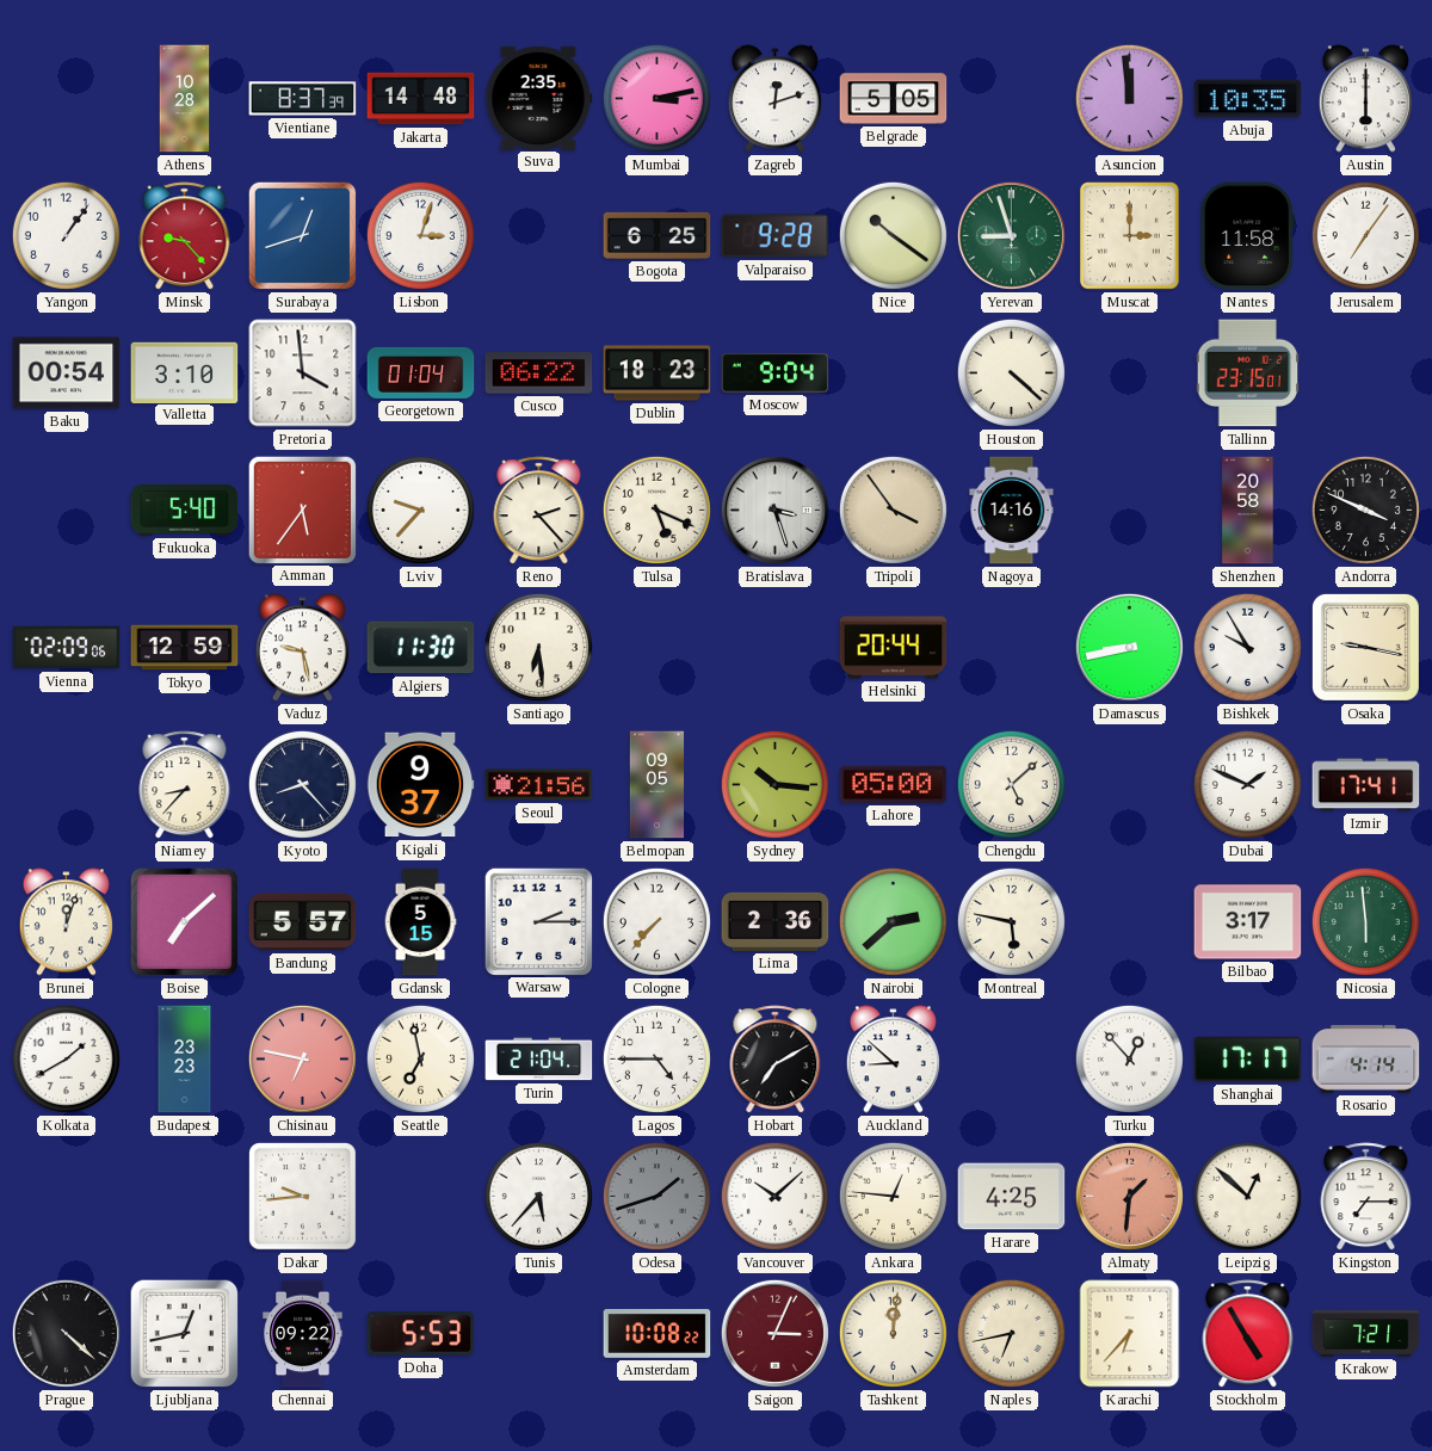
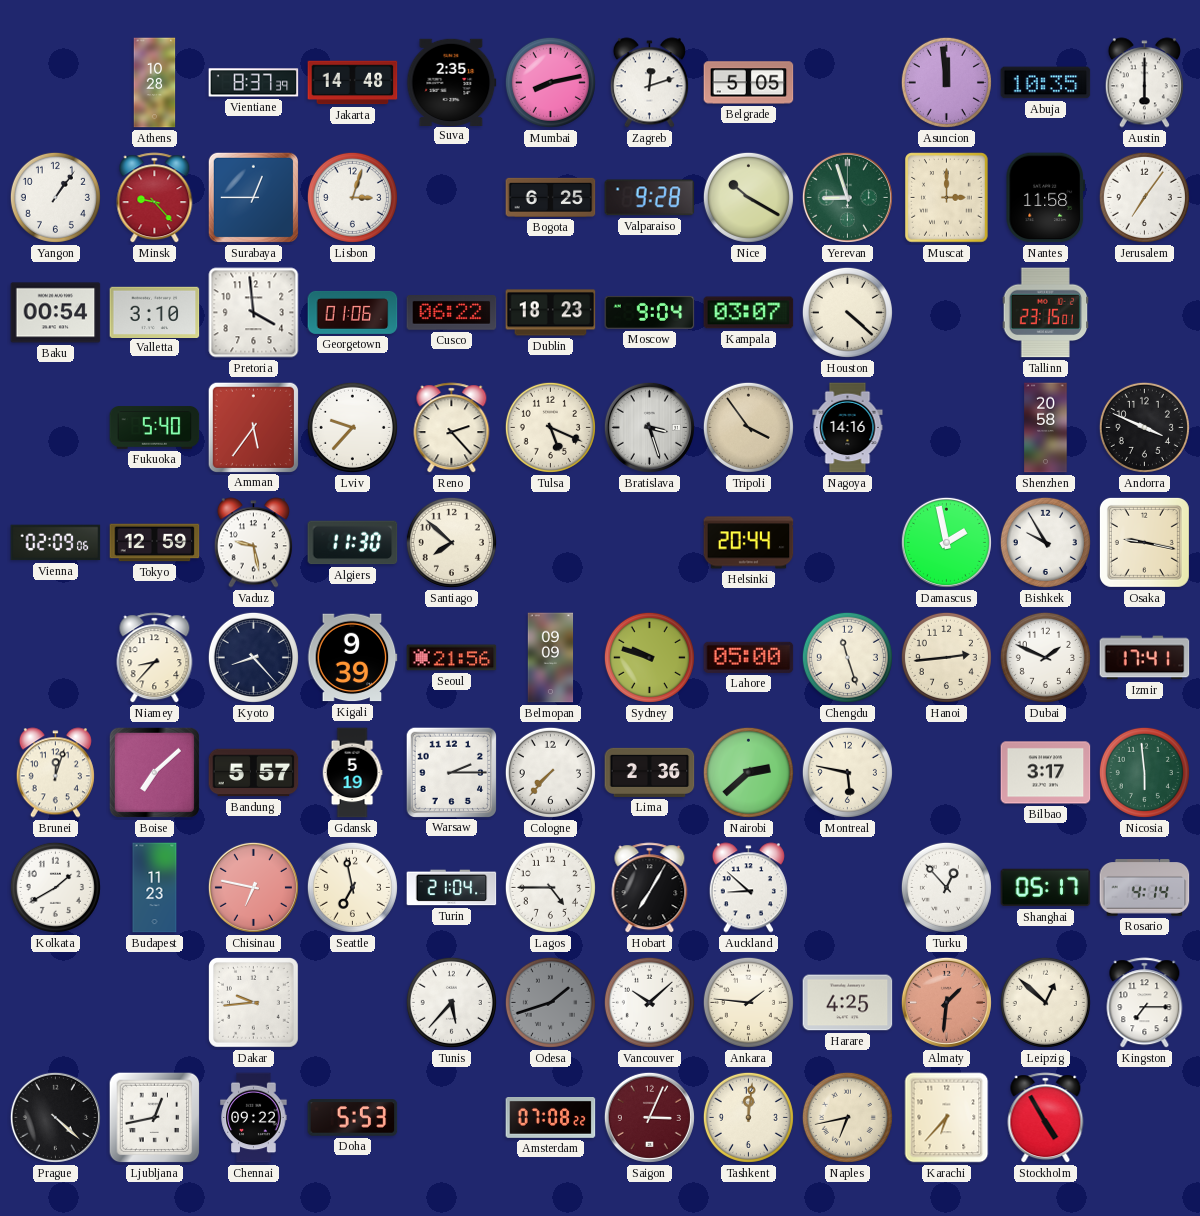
Mumbai: 3:13 -> 8:13
Surabaya: 12:42 -> 12:45
Nice: 10:21 -> 10:20
Georgetown: 01:04 -> 01:06
Kampala: none -> 03:07
Santiago: 6:29 -> 7:52
Damascus: 8:43 -> 1:58
Kigali: 9:37 -> 9:39
Belmopan: 09:05 -> 09:09
Sydney: 10:16 -> 9:48
Chengdu: 5:08 -> 11:27
Hanoi: none -> 2:44
Gdansk: 5:15 -> 5:19
Budapest: 23:23 -> 11:23
Hobart: 7:10 -> 7:05
Shanghai: 17:17 -> 05:17
Ankara: 12:46 -> 1:46
Amsterdam: 10:08 -> 07:08
Krakow: 7:21 -> none
